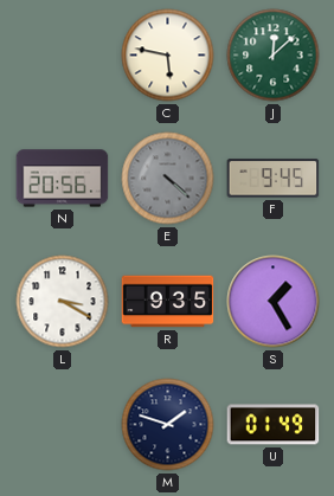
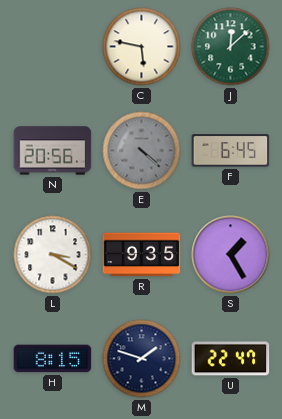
F: 9:45 -> 6:45
H: none -> 8:15
U: 01:49 -> 22:47
